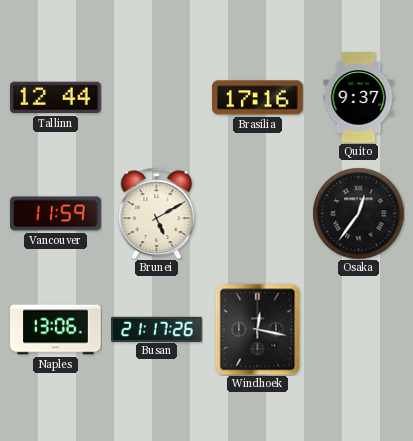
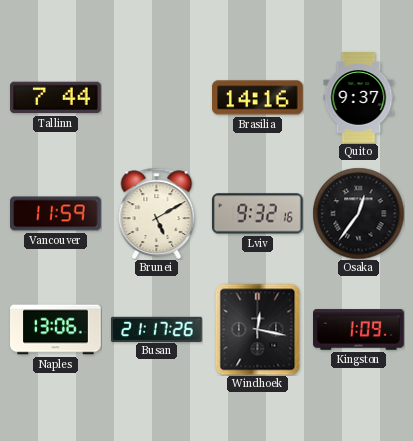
Tallinn: 12:44 -> 7:44
Brasilia: 17:16 -> 14:16
Lviv: none -> 9:32
Kingston: none -> 1:09
